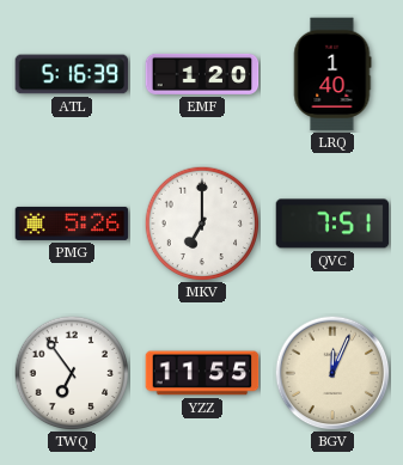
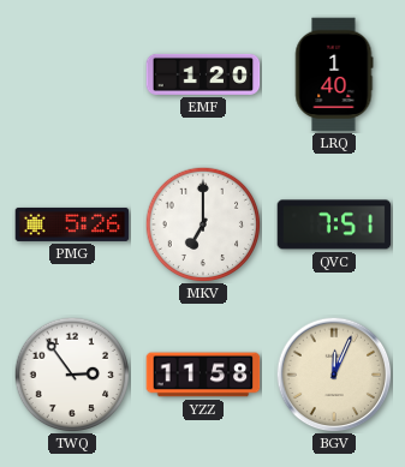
ATL: 5:16 -> none
TWQ: 6:54 -> 2:54
YZZ: 11:55 -> 11:58
